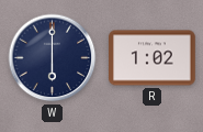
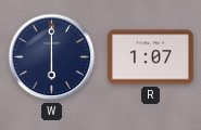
R: 1:02 -> 1:07
